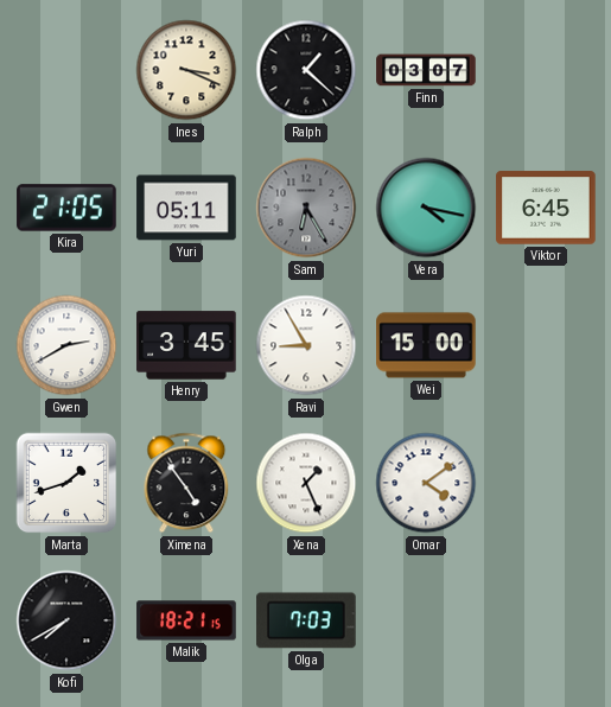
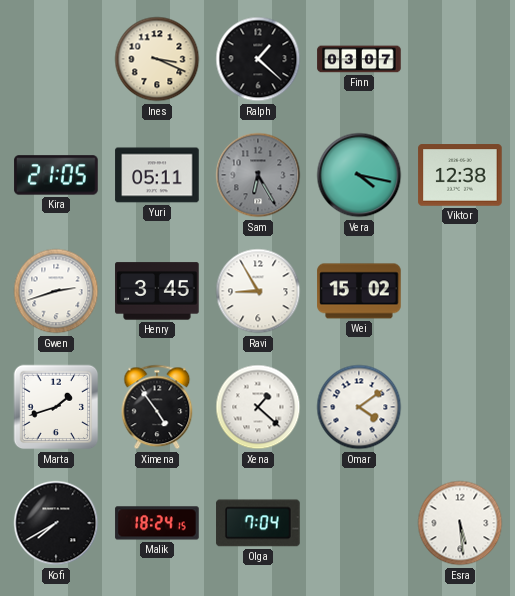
Viktor: 6:45 -> 12:38
Gwen: 2:40 -> 2:42
Wei: 15:00 -> 15:02
Xena: 1:26 -> 1:22
Malik: 18:21 -> 18:24
Olga: 7:03 -> 7:04
Esra: none -> 5:29
